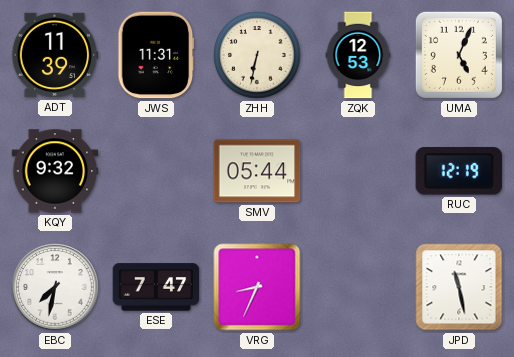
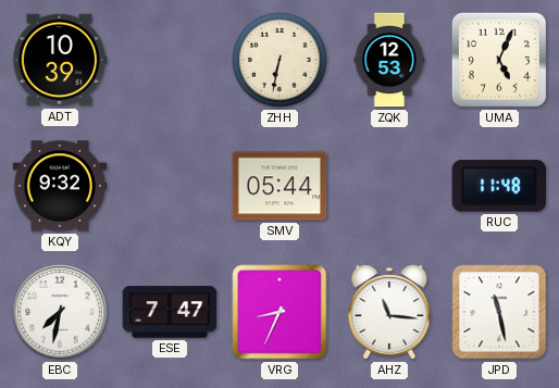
ADT: 11:39 -> 10:39
JWS: 11:31 -> none
RUC: 12:19 -> 11:48
AHZ: none -> 11:16
